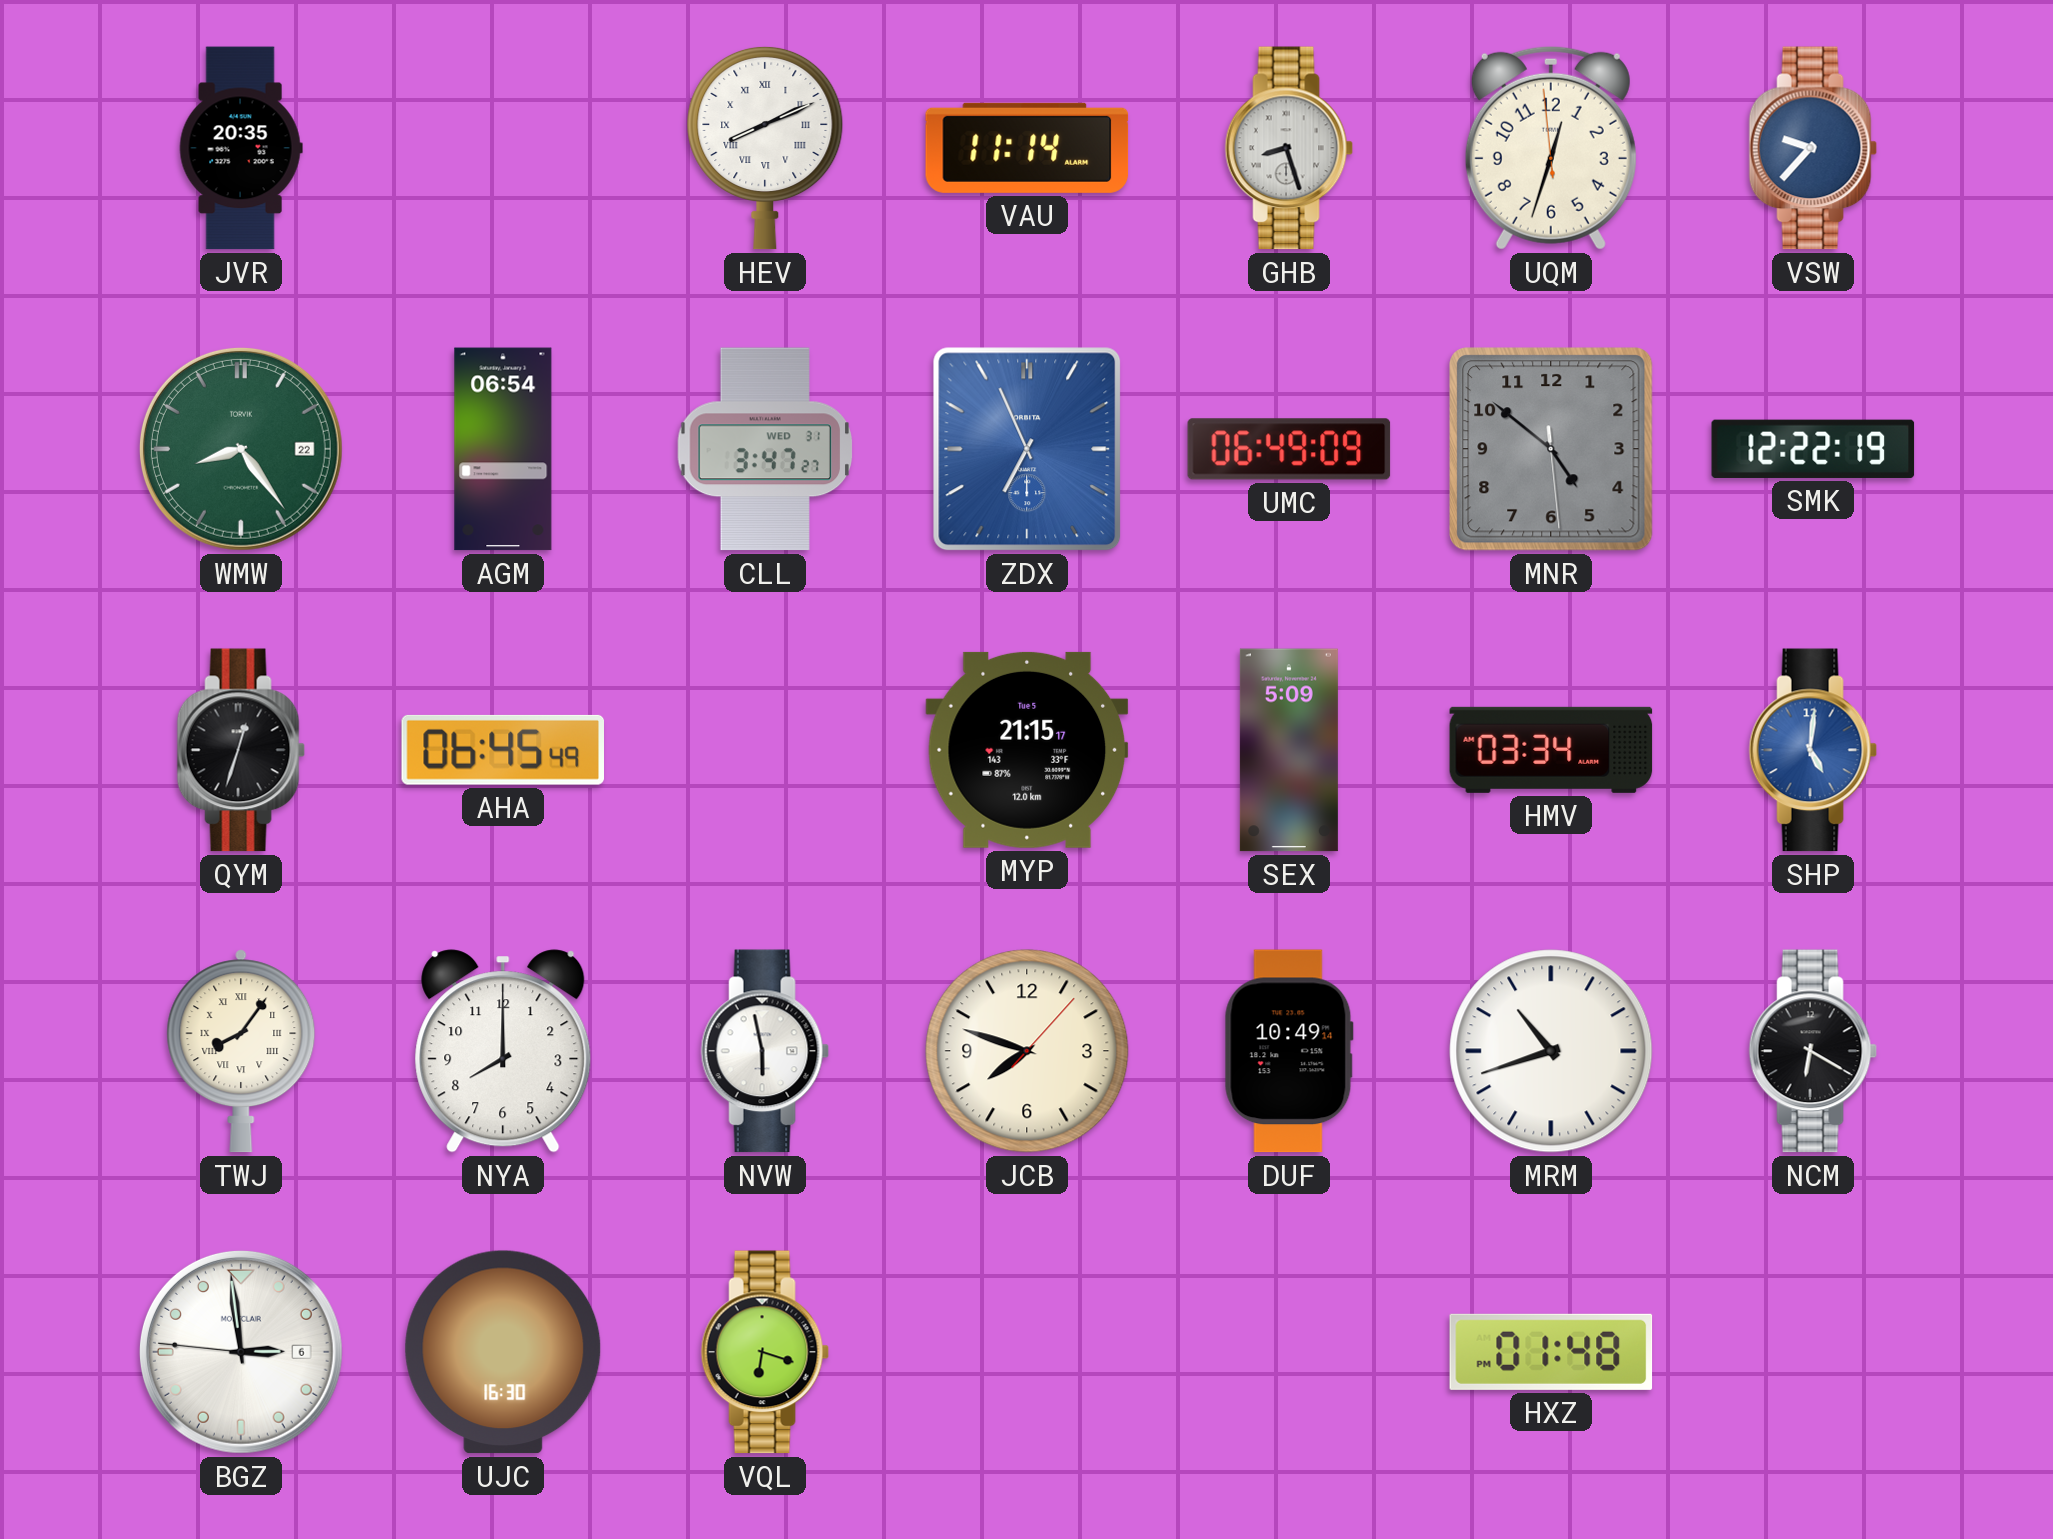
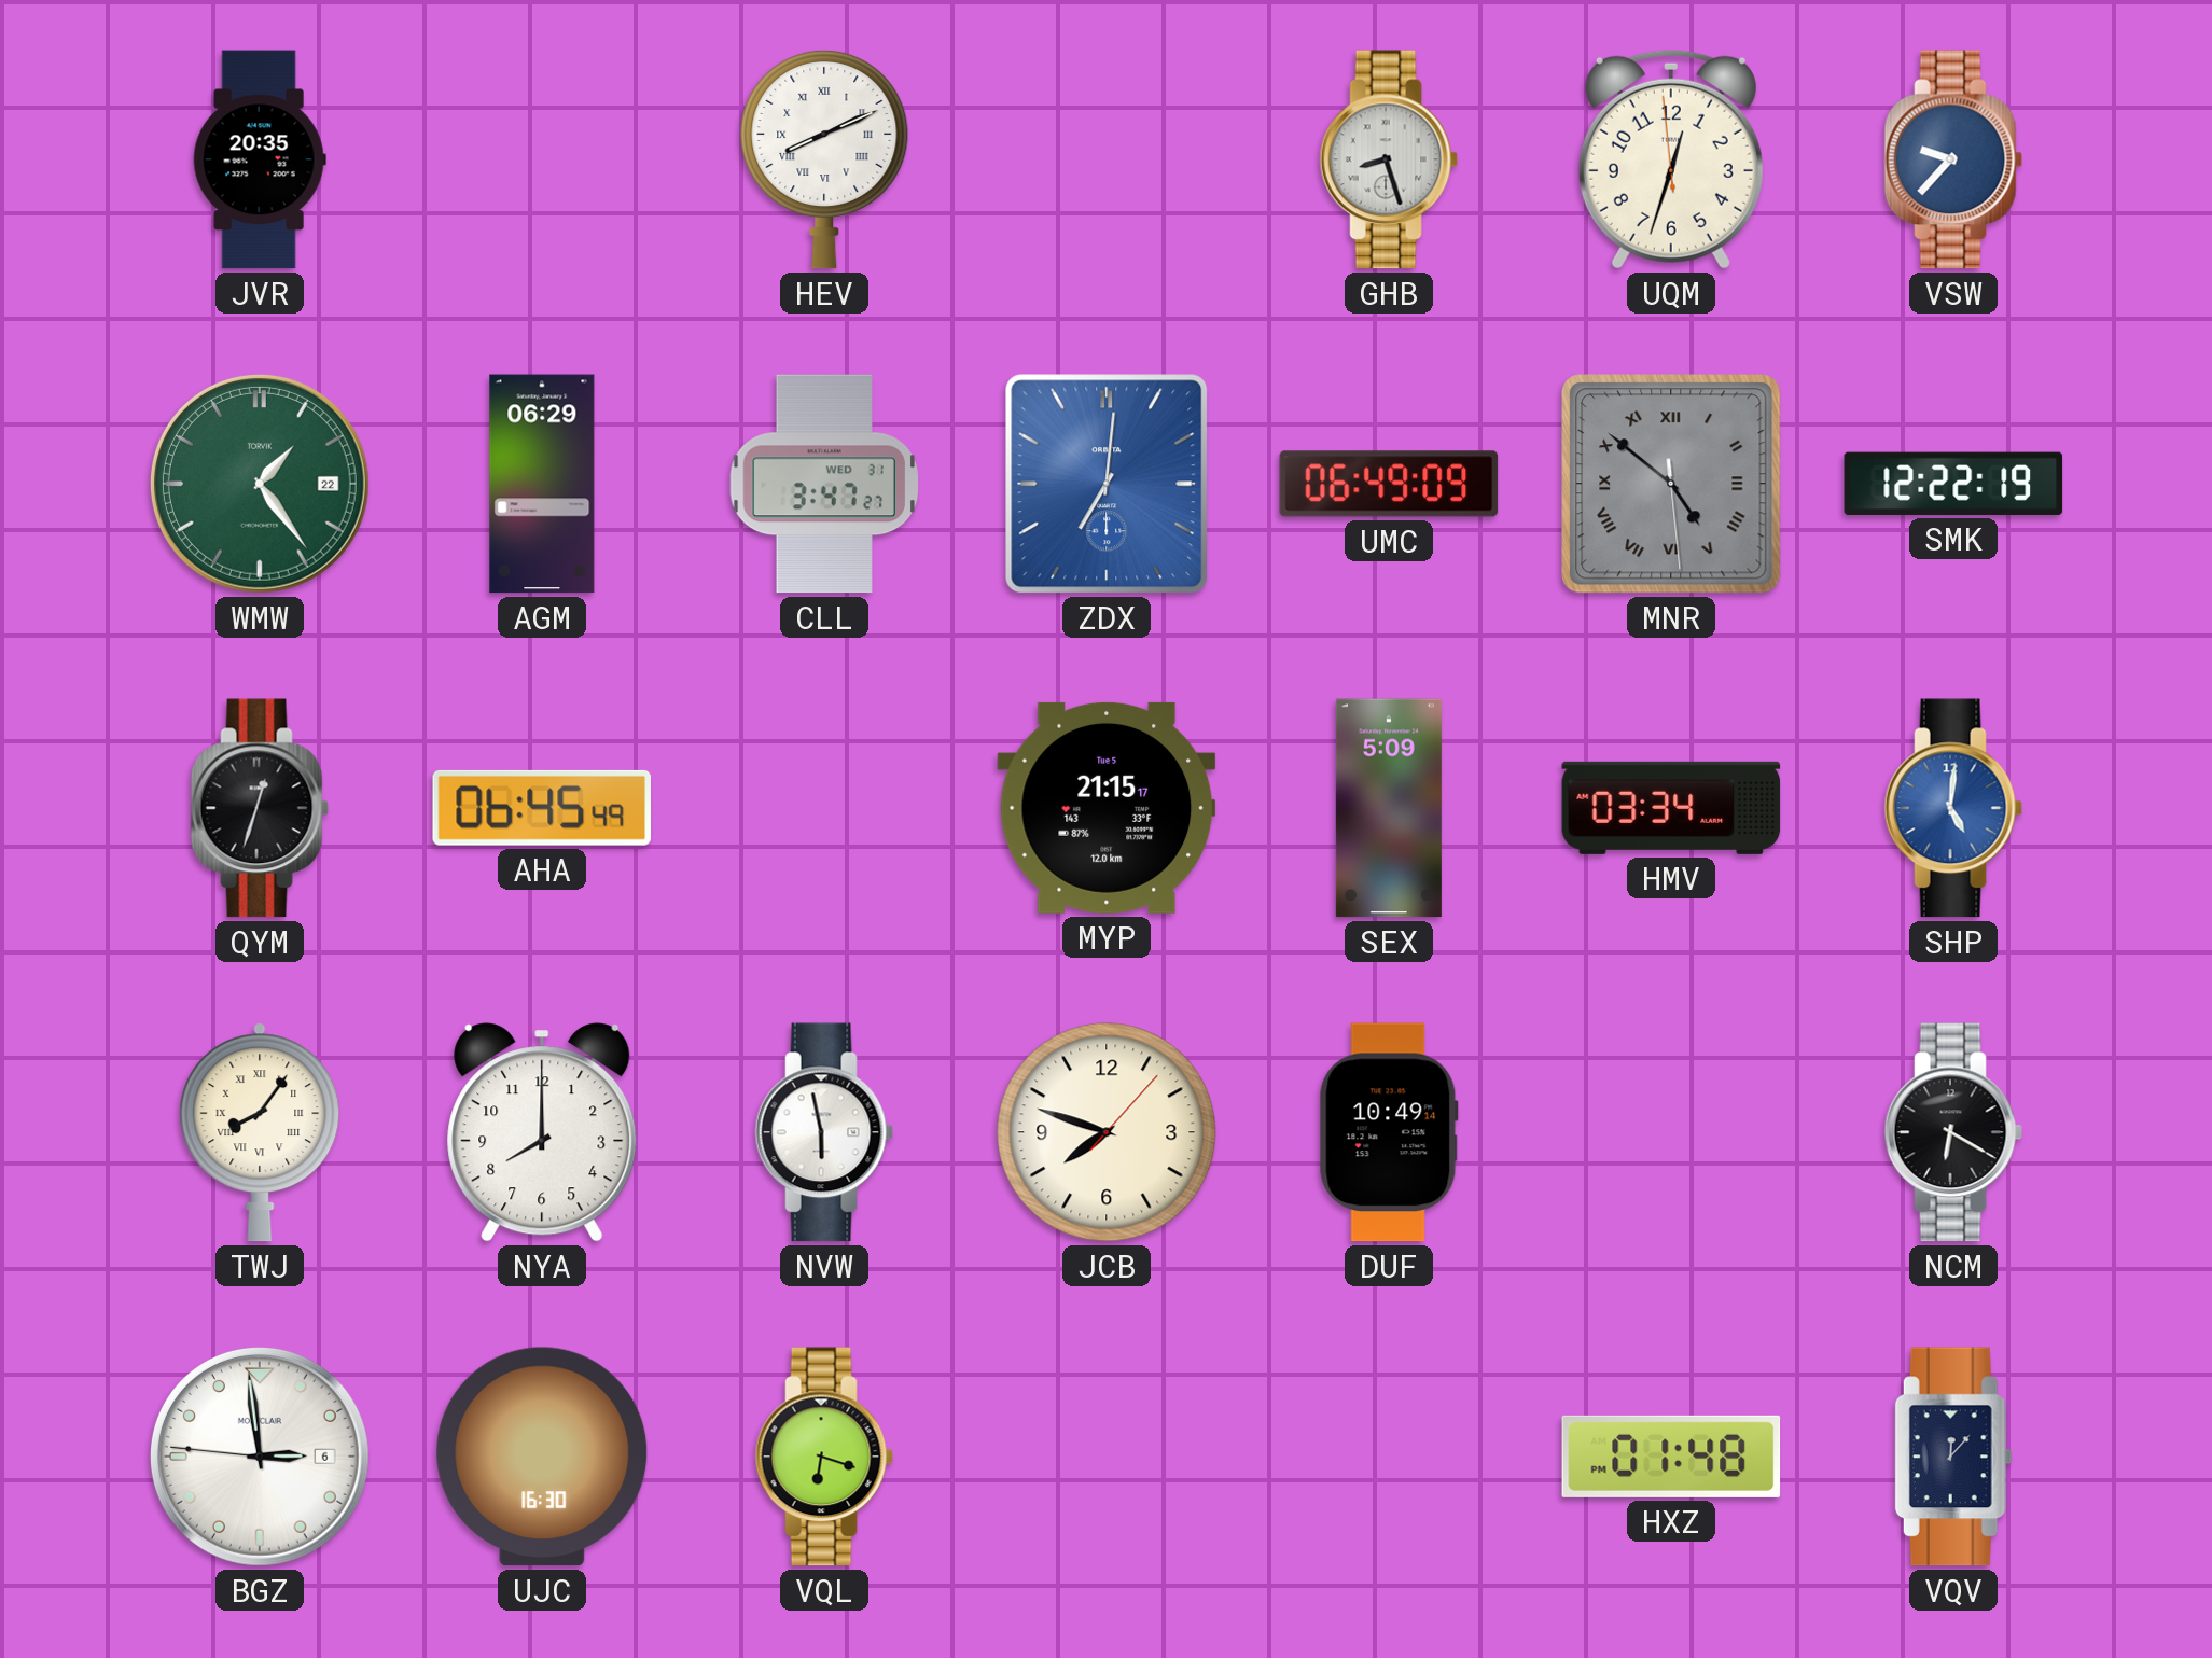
VAU: 11:14 -> none
WMW: 8:24 -> 1:24
AGM: 06:54 -> 06:29
ZDX: 6:56 -> 7:01
MNR numerals: Arabic -> Roman
MRM: 10:42 -> none
VQV: none -> 12:07
